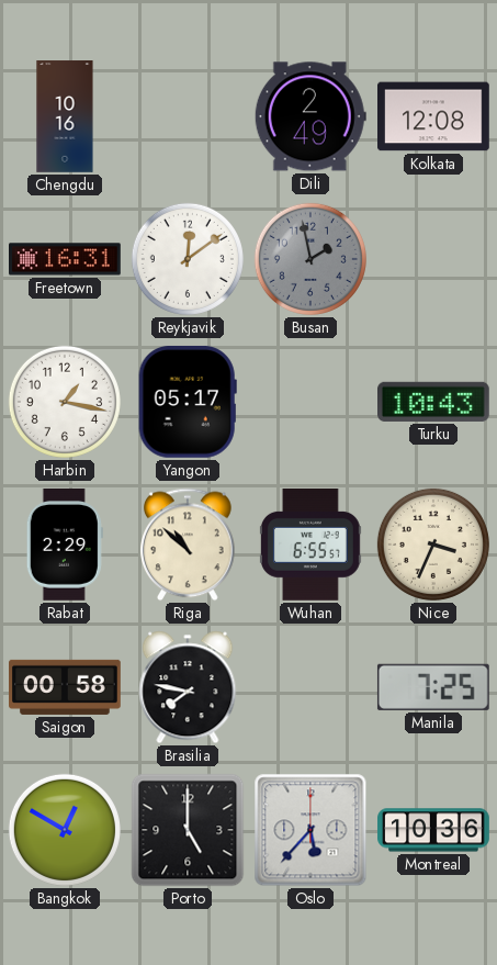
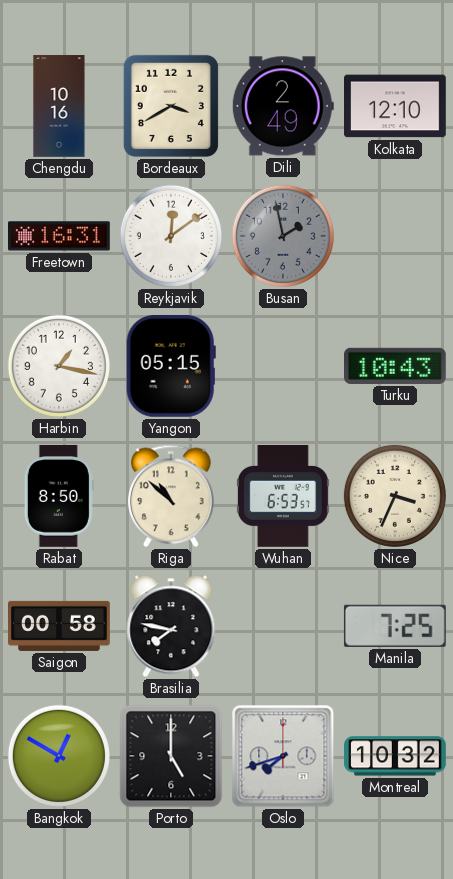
Bordeaux: none -> 3:40
Kolkata: 12:08 -> 12:10
Yangon: 05:17 -> 05:15
Rabat: 2:29 -> 8:50
Wuhan: 6:55 -> 6:53
Oslo: 5:37 -> 7:42
Montreal: 10:36 -> 10:32
